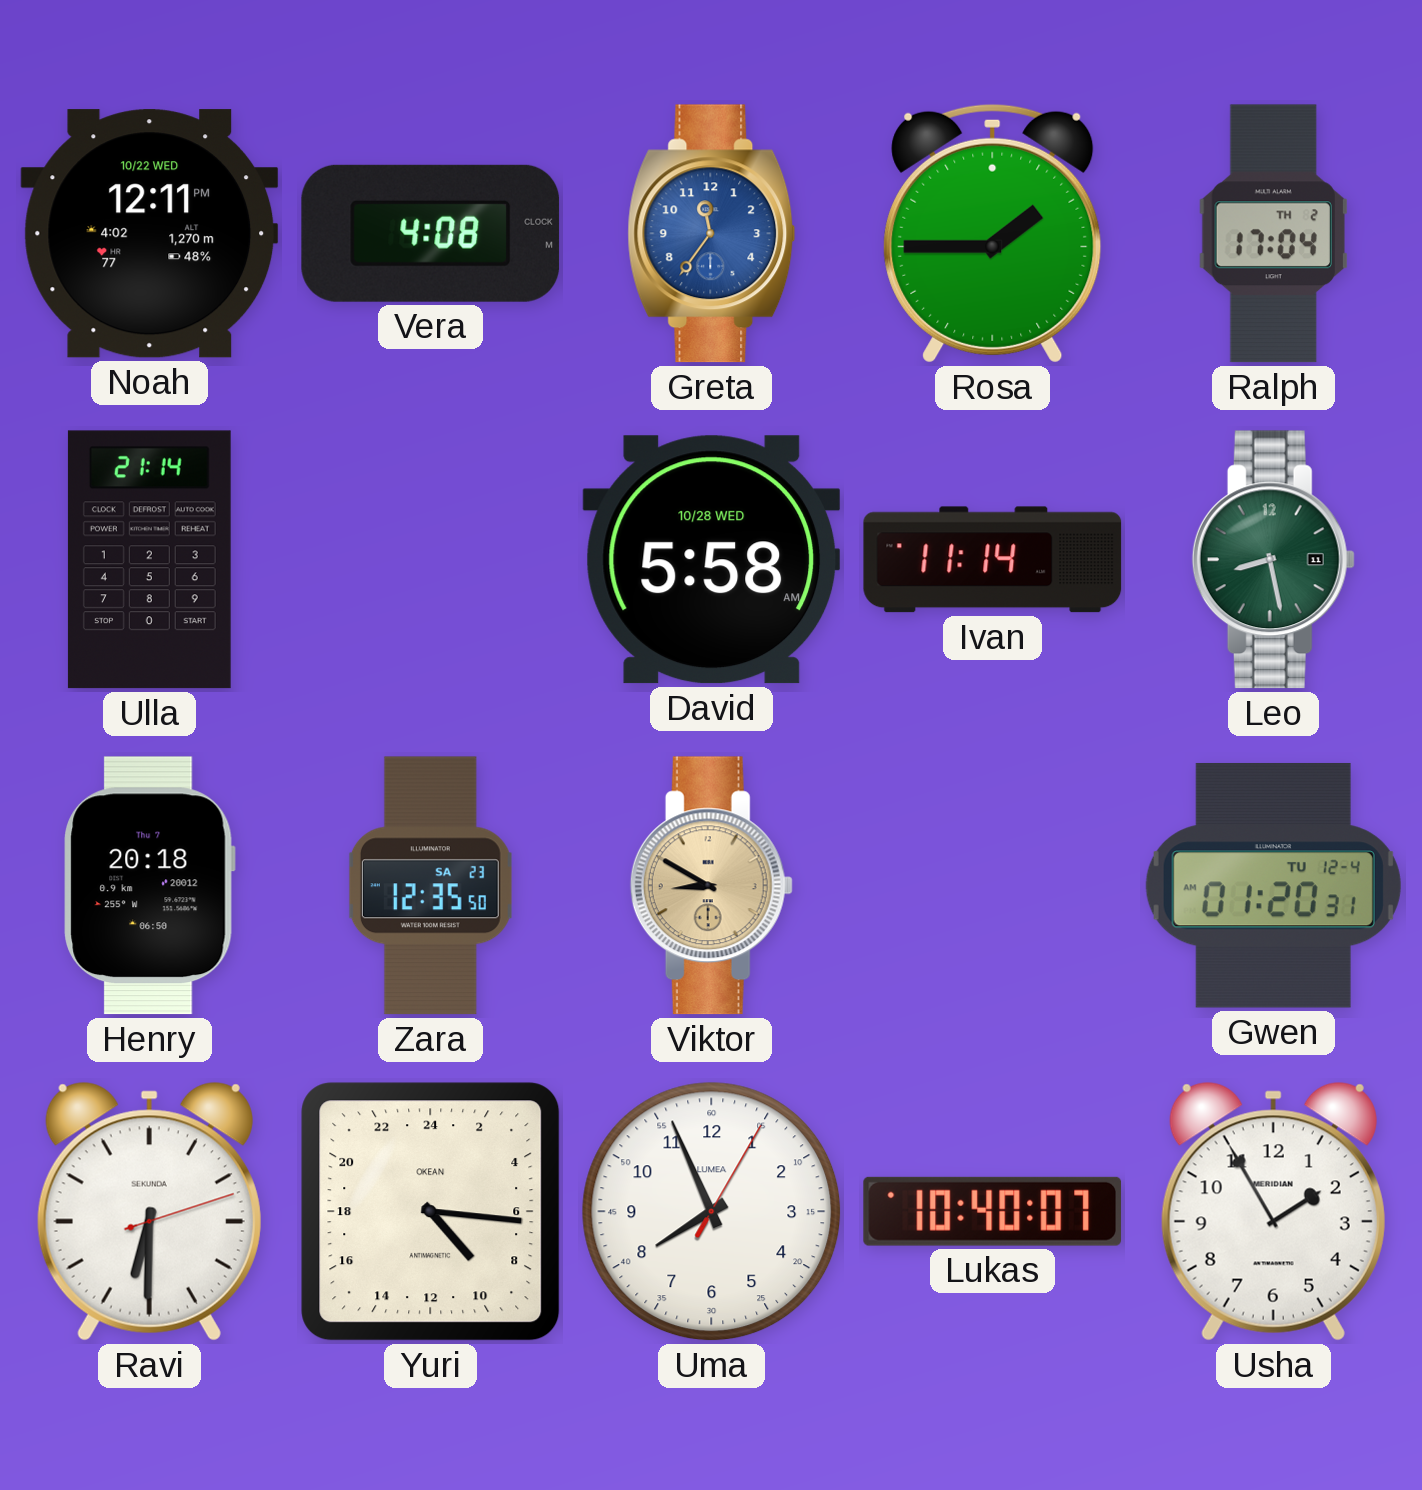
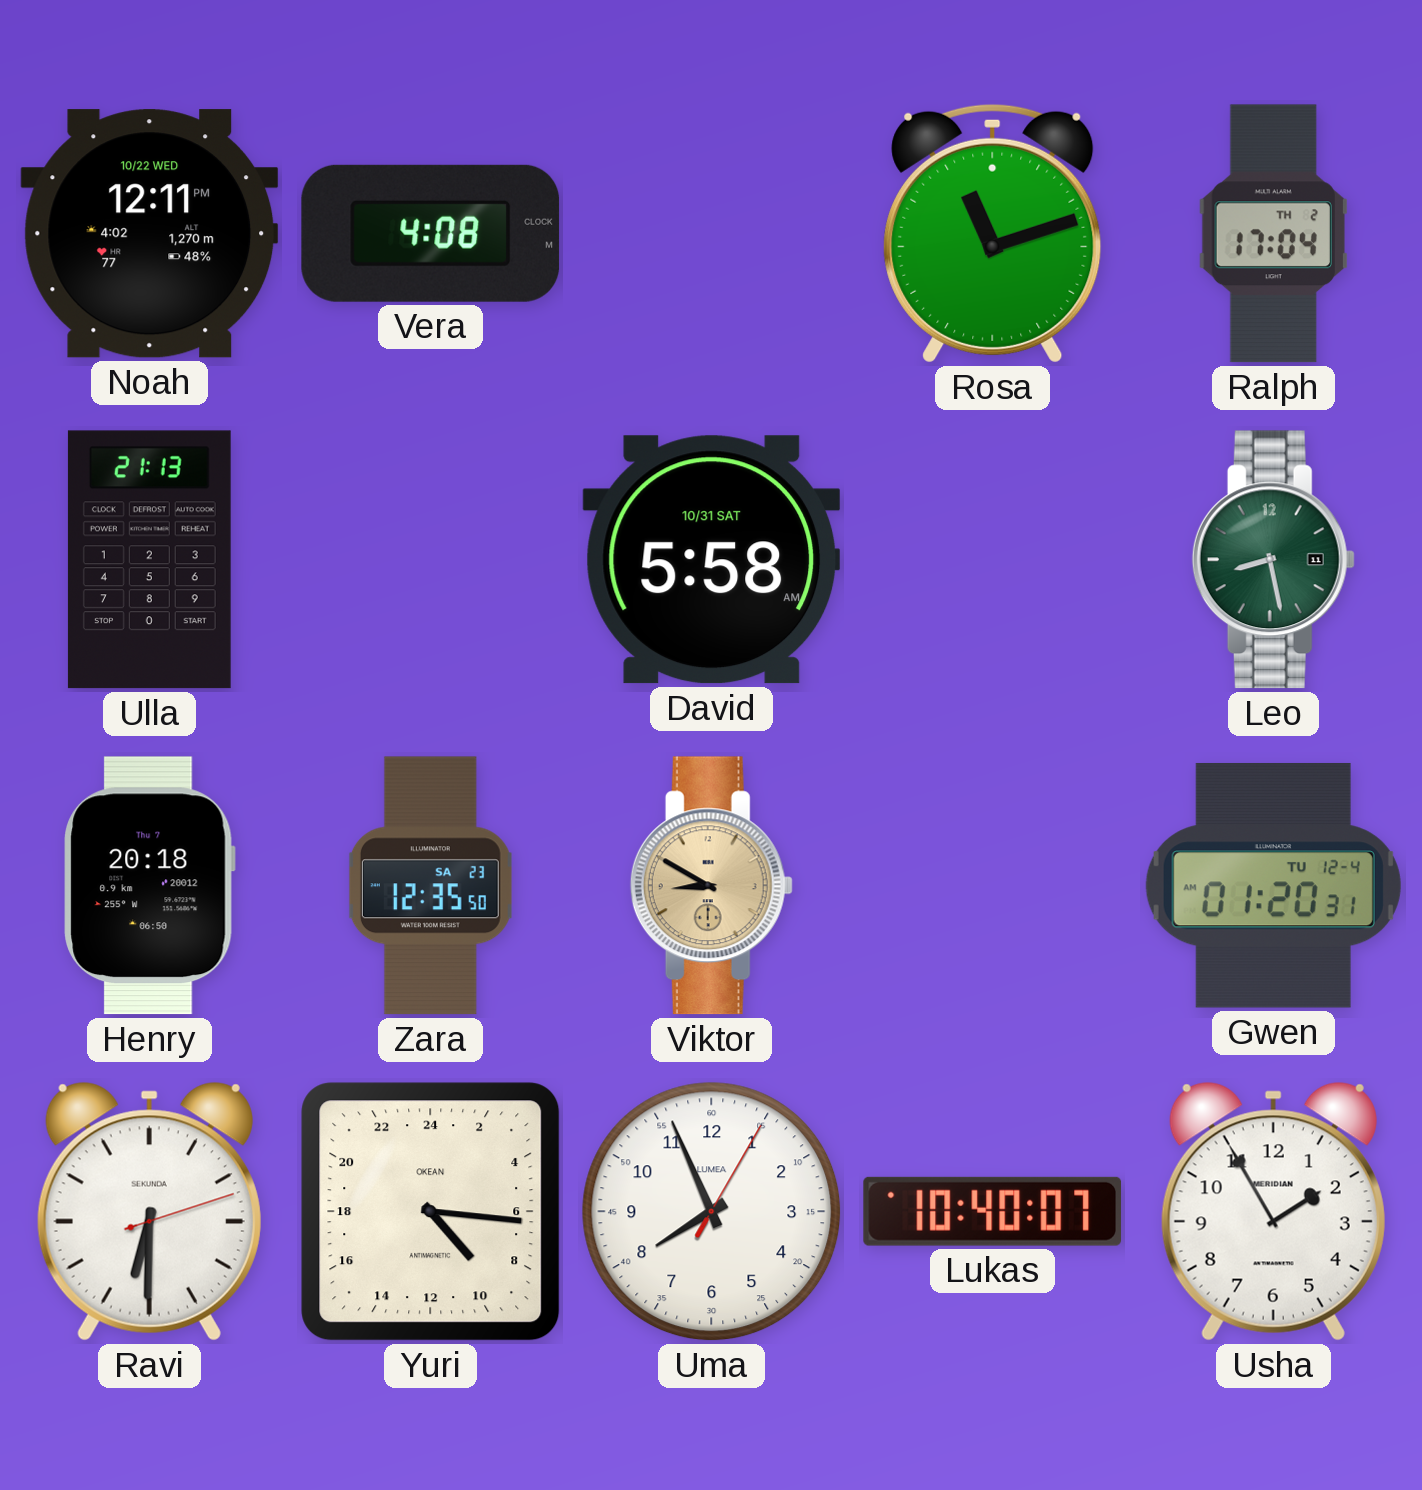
Greta: 11:36 -> none
Rosa: 1:45 -> 11:12
Ulla: 21:14 -> 21:13
David date: 10/28 WED -> 10/31 SAT
Ivan: 11:14 -> none
